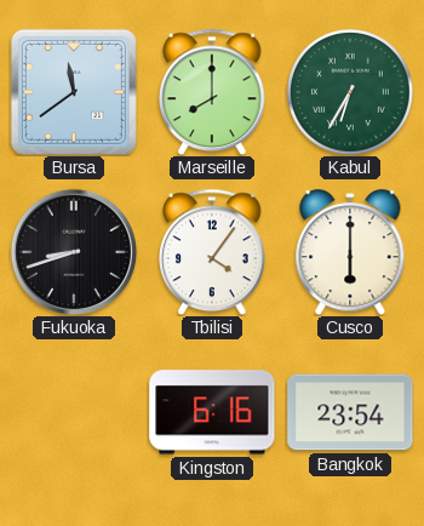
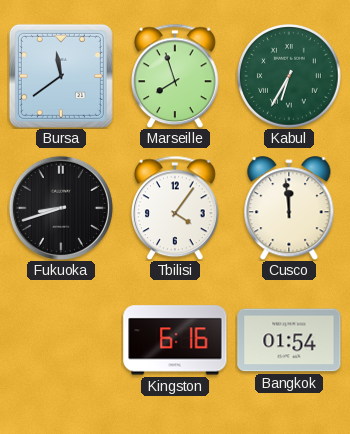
Marseille: 8:00 -> 7:57
Cusco: 6:00 -> 11:59
Bangkok: 23:54 -> 01:54
